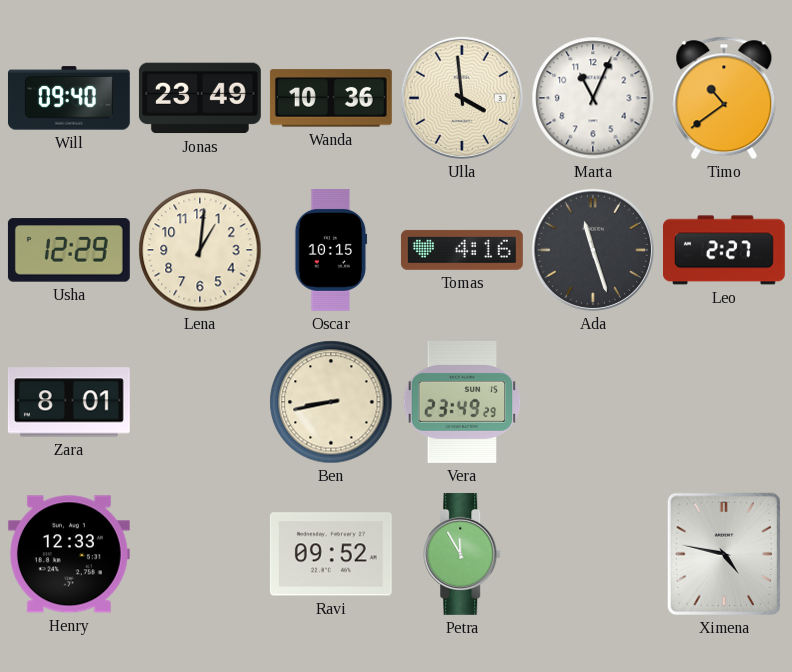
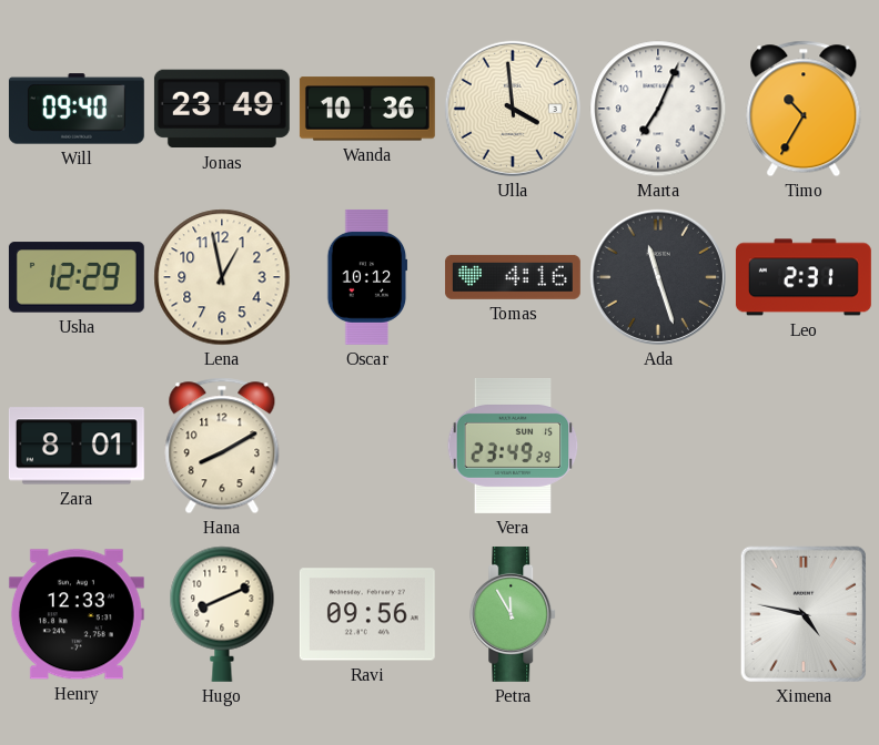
Marta: 11:04 -> 7:04
Timo: 10:39 -> 10:35
Lena: 1:01 -> 12:58
Oscar: 10:15 -> 10:12
Leo: 2:27 -> 2:31
Hana: none -> 8:10
Ben: 8:43 -> none
Hugo: none -> 8:11
Ravi: 09:52 -> 09:56
